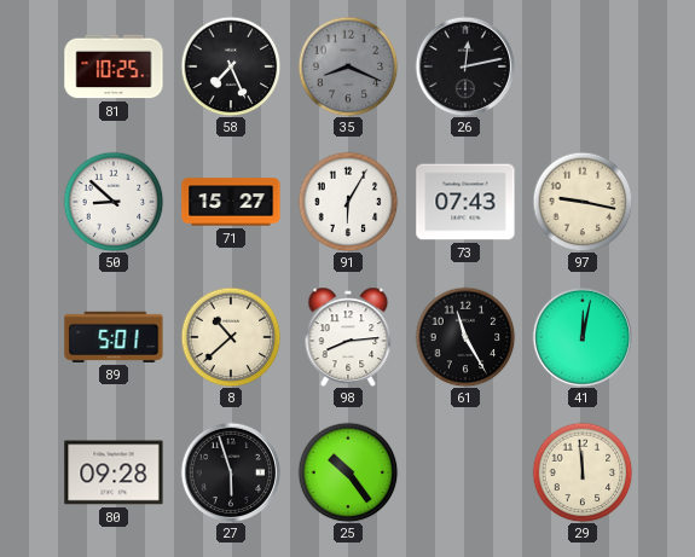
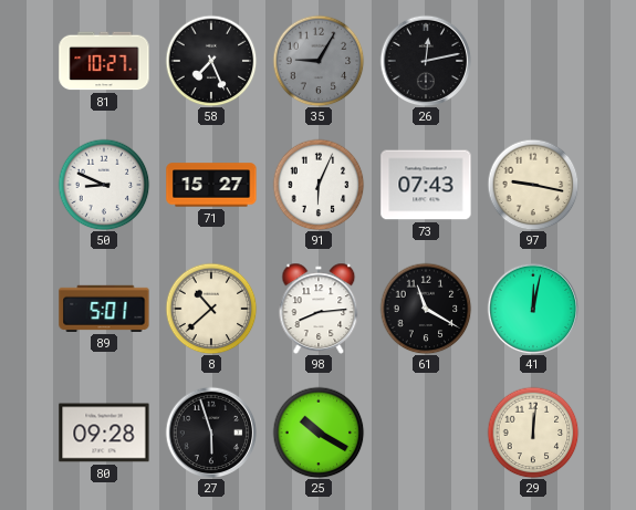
81: 10:25 -> 10:27
35: 8:19 -> 9:05
50: 8:52 -> 8:49
91: 6:05 -> 6:04
61: 11:25 -> 11:20
25: 10:24 -> 10:20
29: 11:59 -> 12:01
